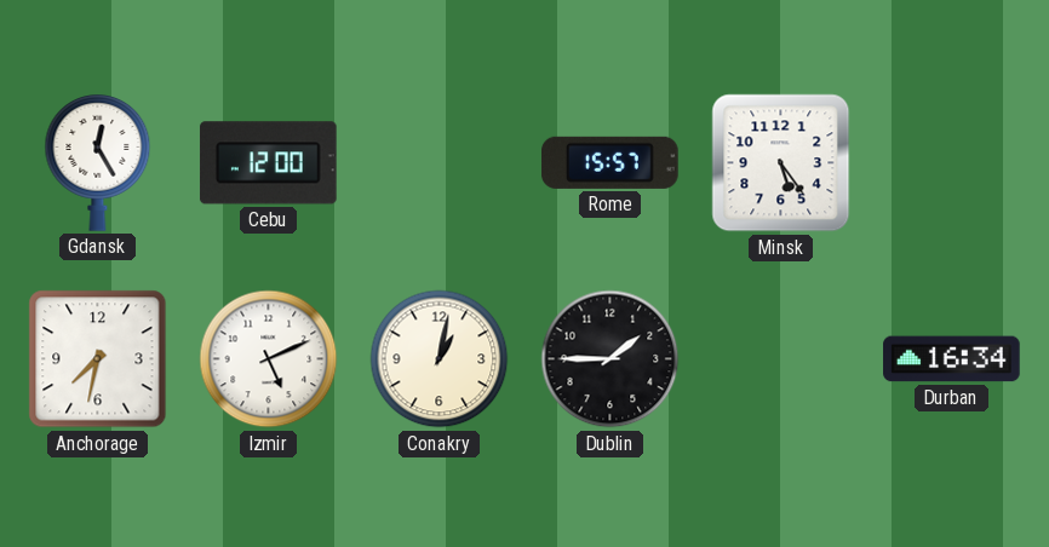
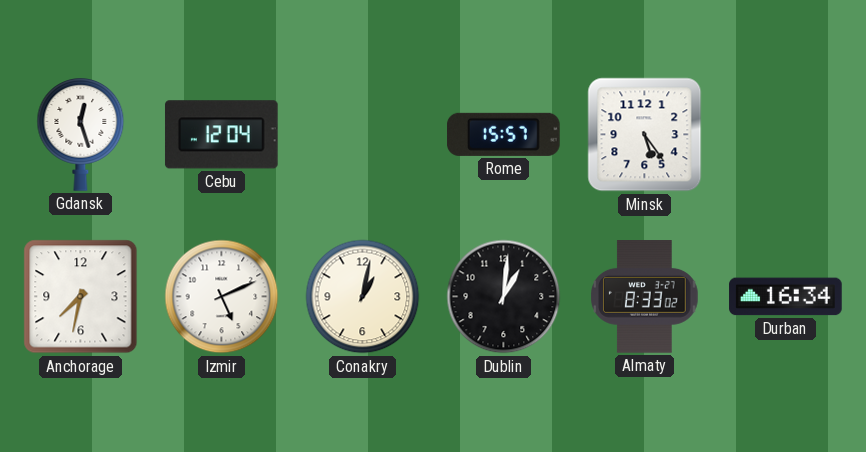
Gdansk: 12:25 -> 12:27
Cebu: 12:00 -> 12:04
Dublin: 1:45 -> 1:01
Almaty: none -> 8:33
